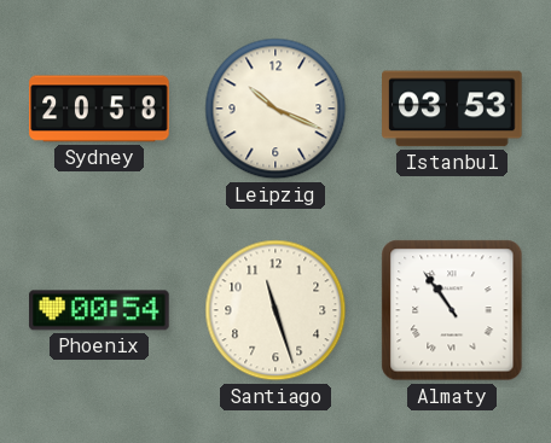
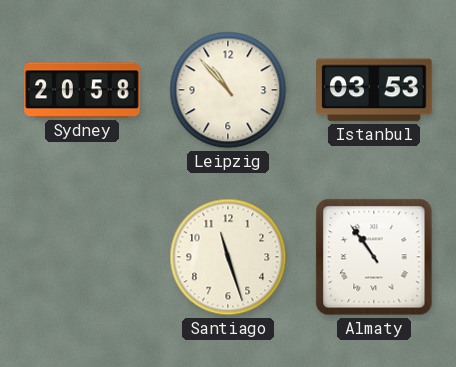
Leipzig: 10:19 -> 10:53
Phoenix: 00:54 -> none
